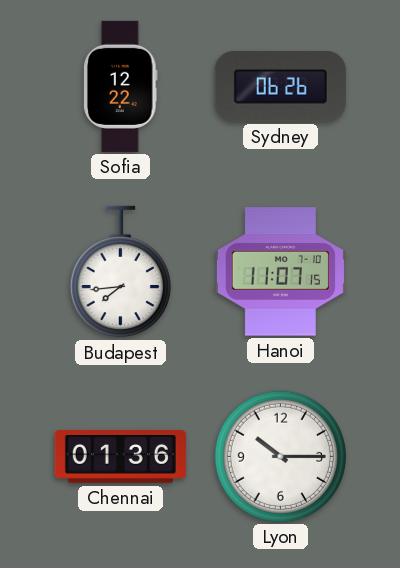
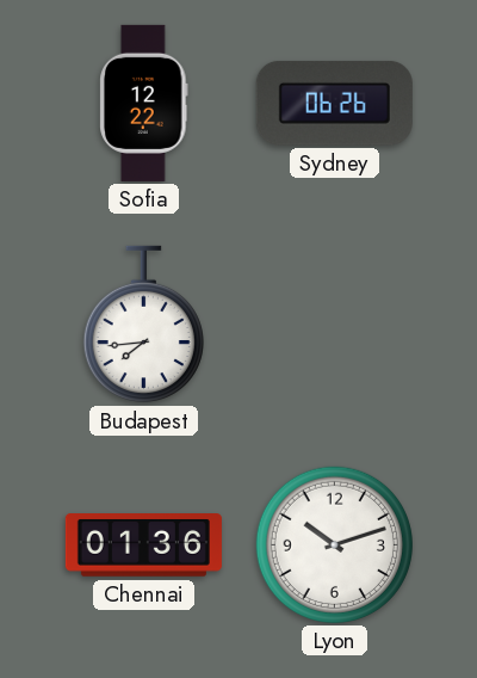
Hanoi: 11:07 -> none
Lyon: 10:15 -> 10:12
